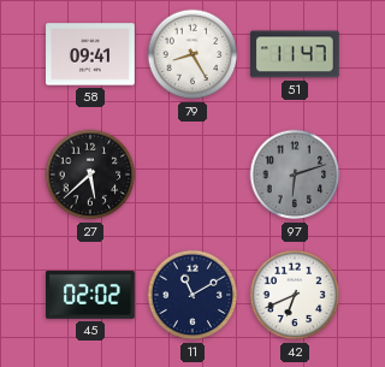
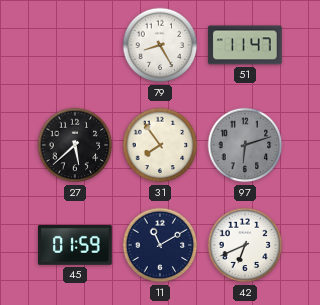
58: 09:41 -> none
31: none -> 7:54
45: 02:02 -> 01:59
